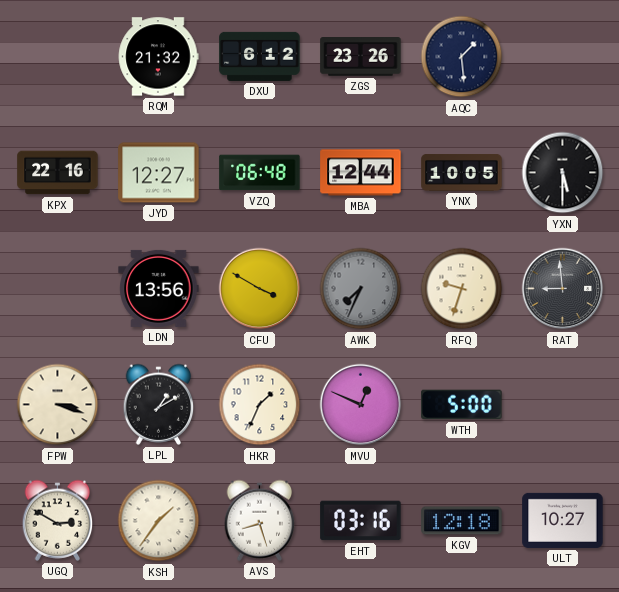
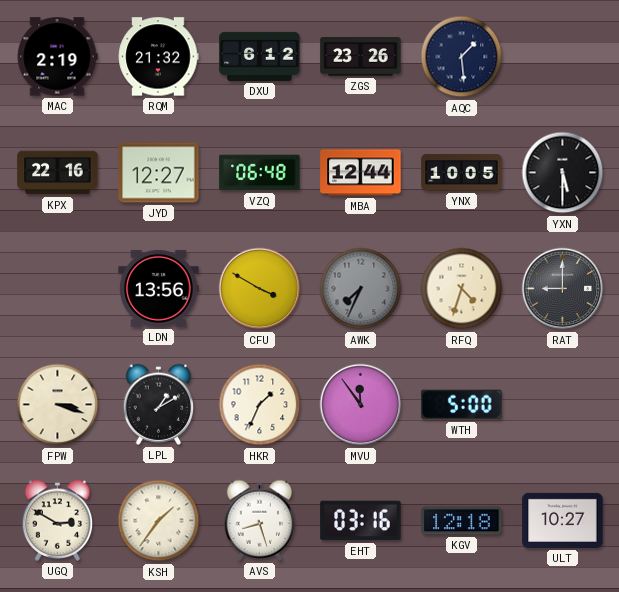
MAC: none -> 2:19
RFQ: 9:33 -> 4:33
RAT: 8:59 -> 9:00
MVU: 12:49 -> 11:54
